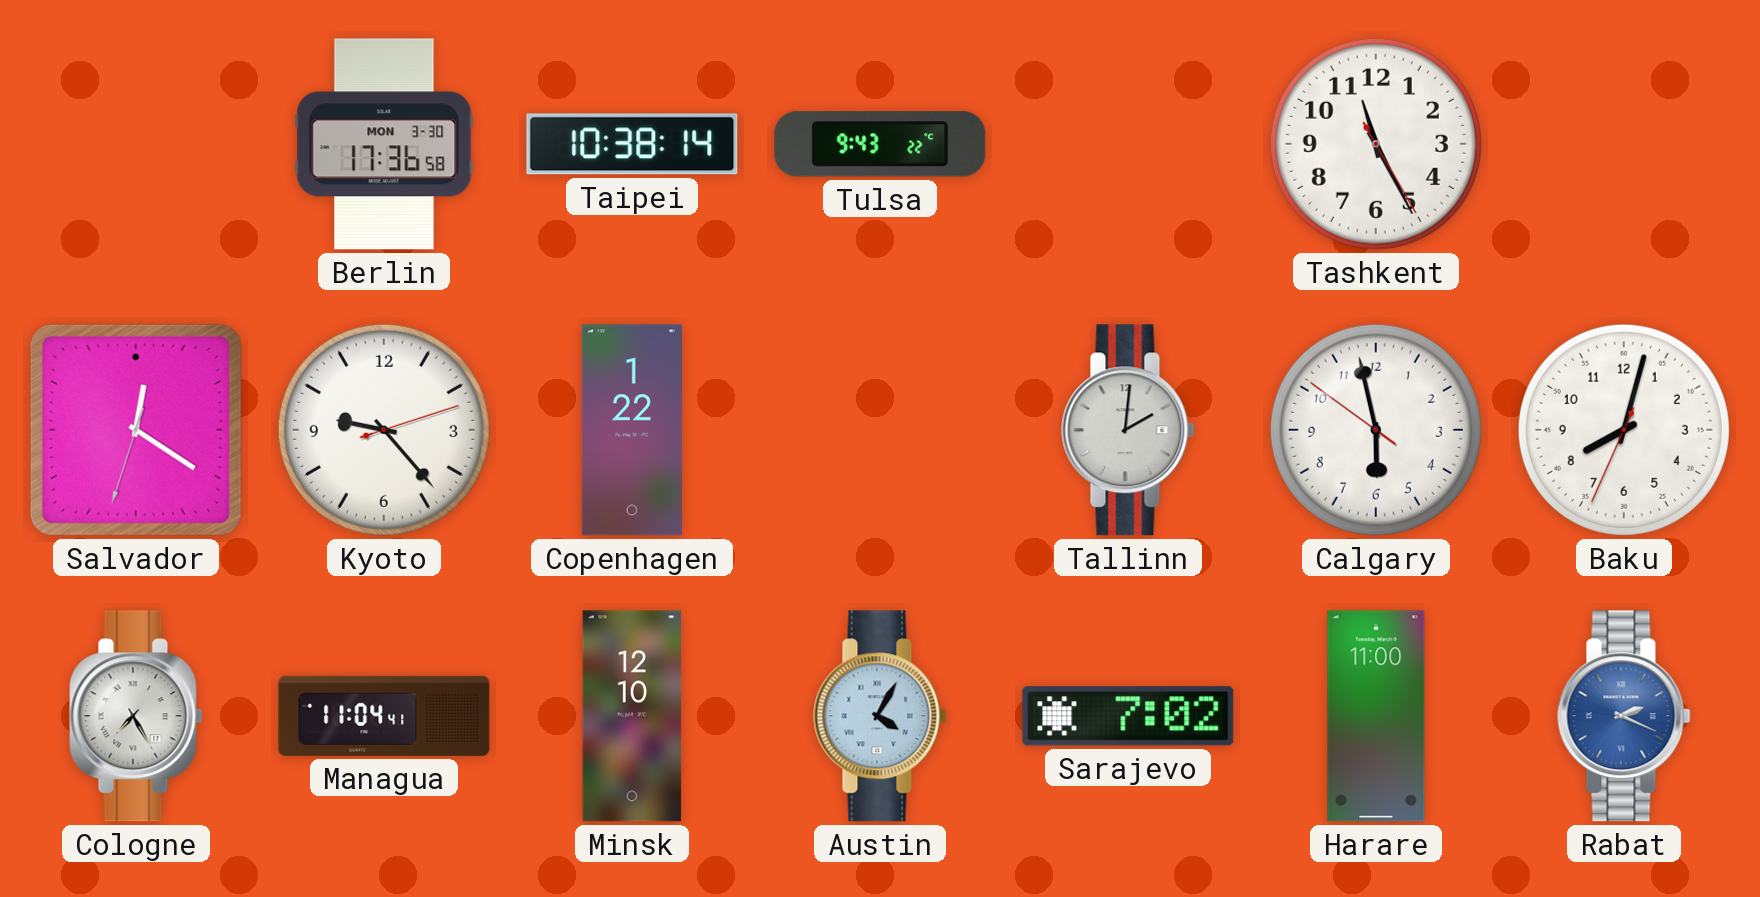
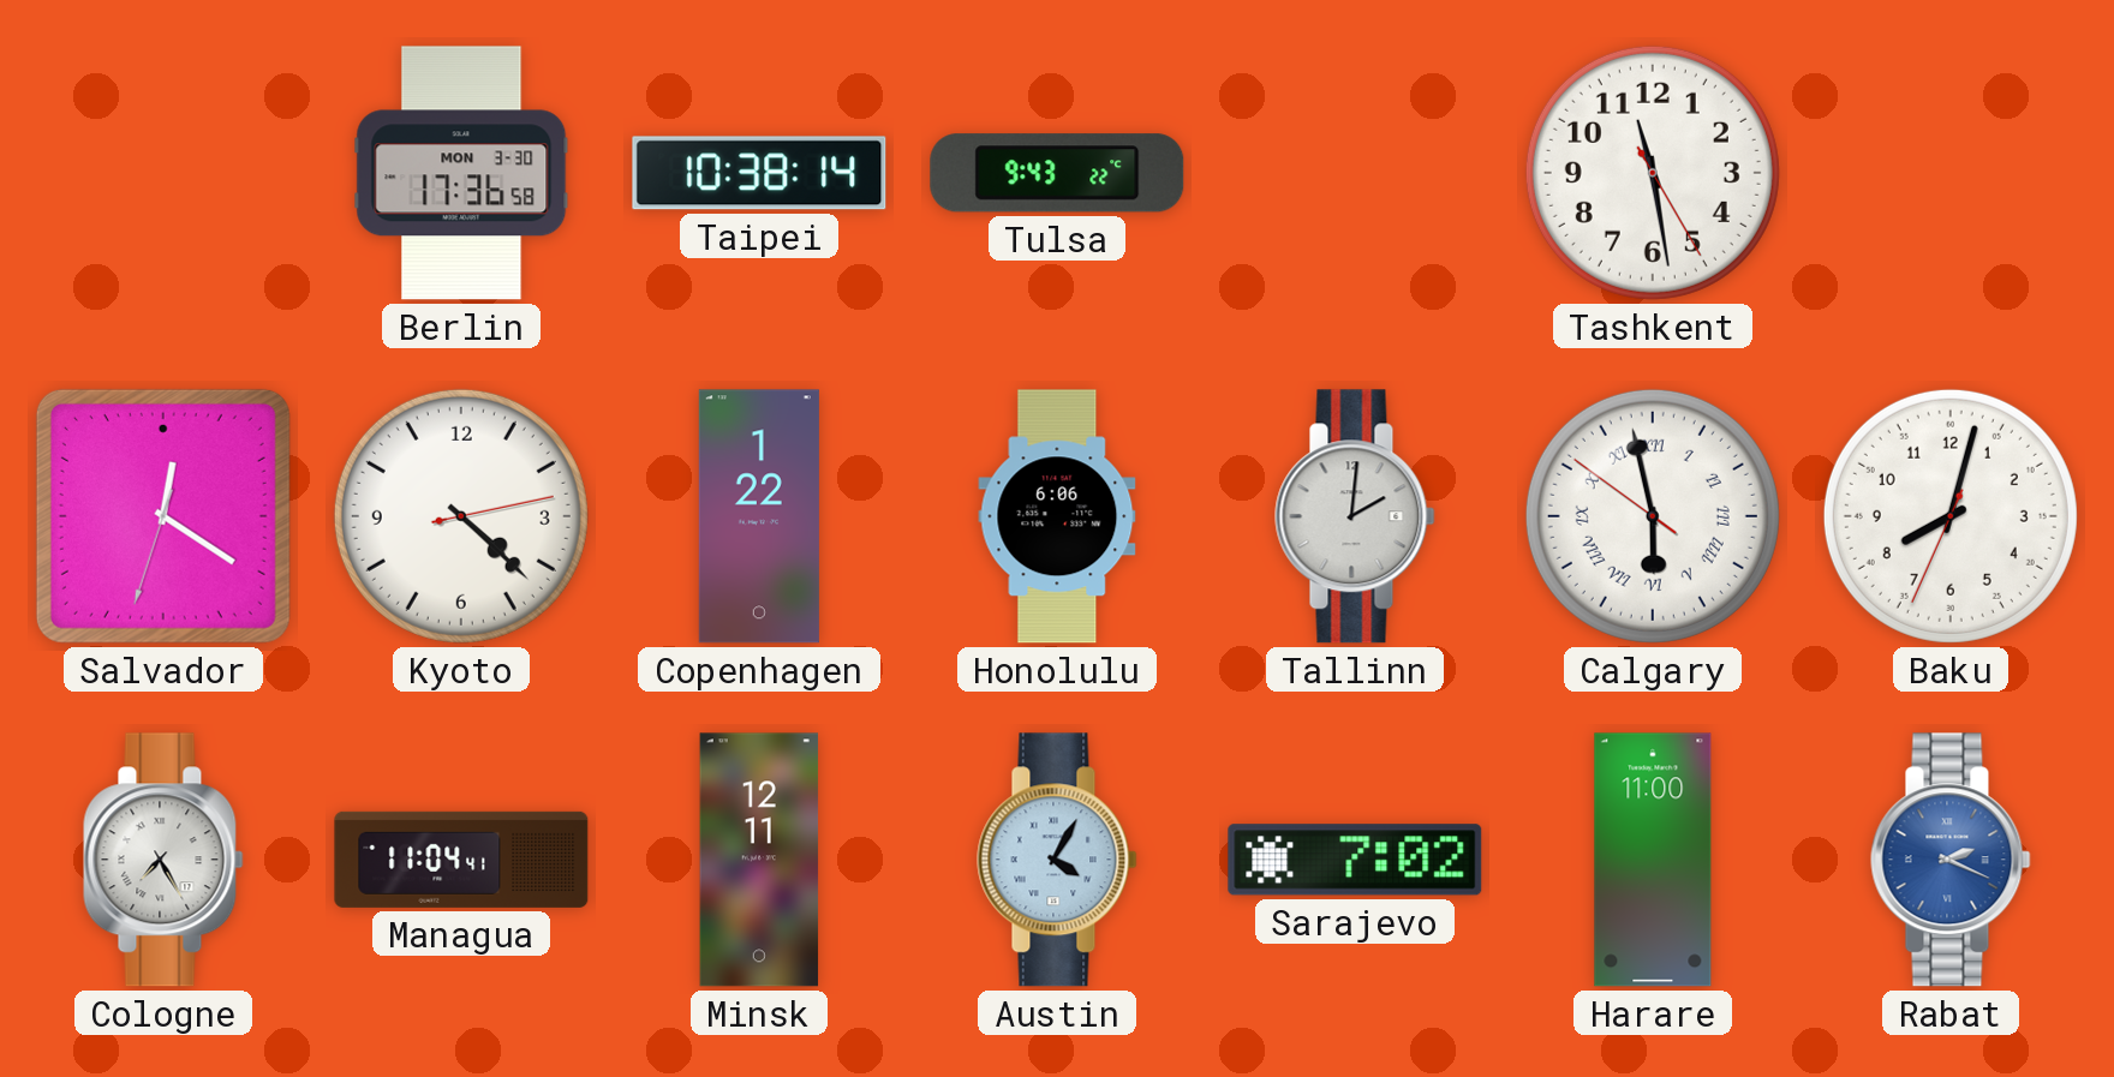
Tashkent: 11:25 -> 11:28
Kyoto: 9:23 -> 4:22
Honolulu: none -> 6:06
Calgary numerals: Arabic -> Roman
Minsk: 12:10 -> 12:11
